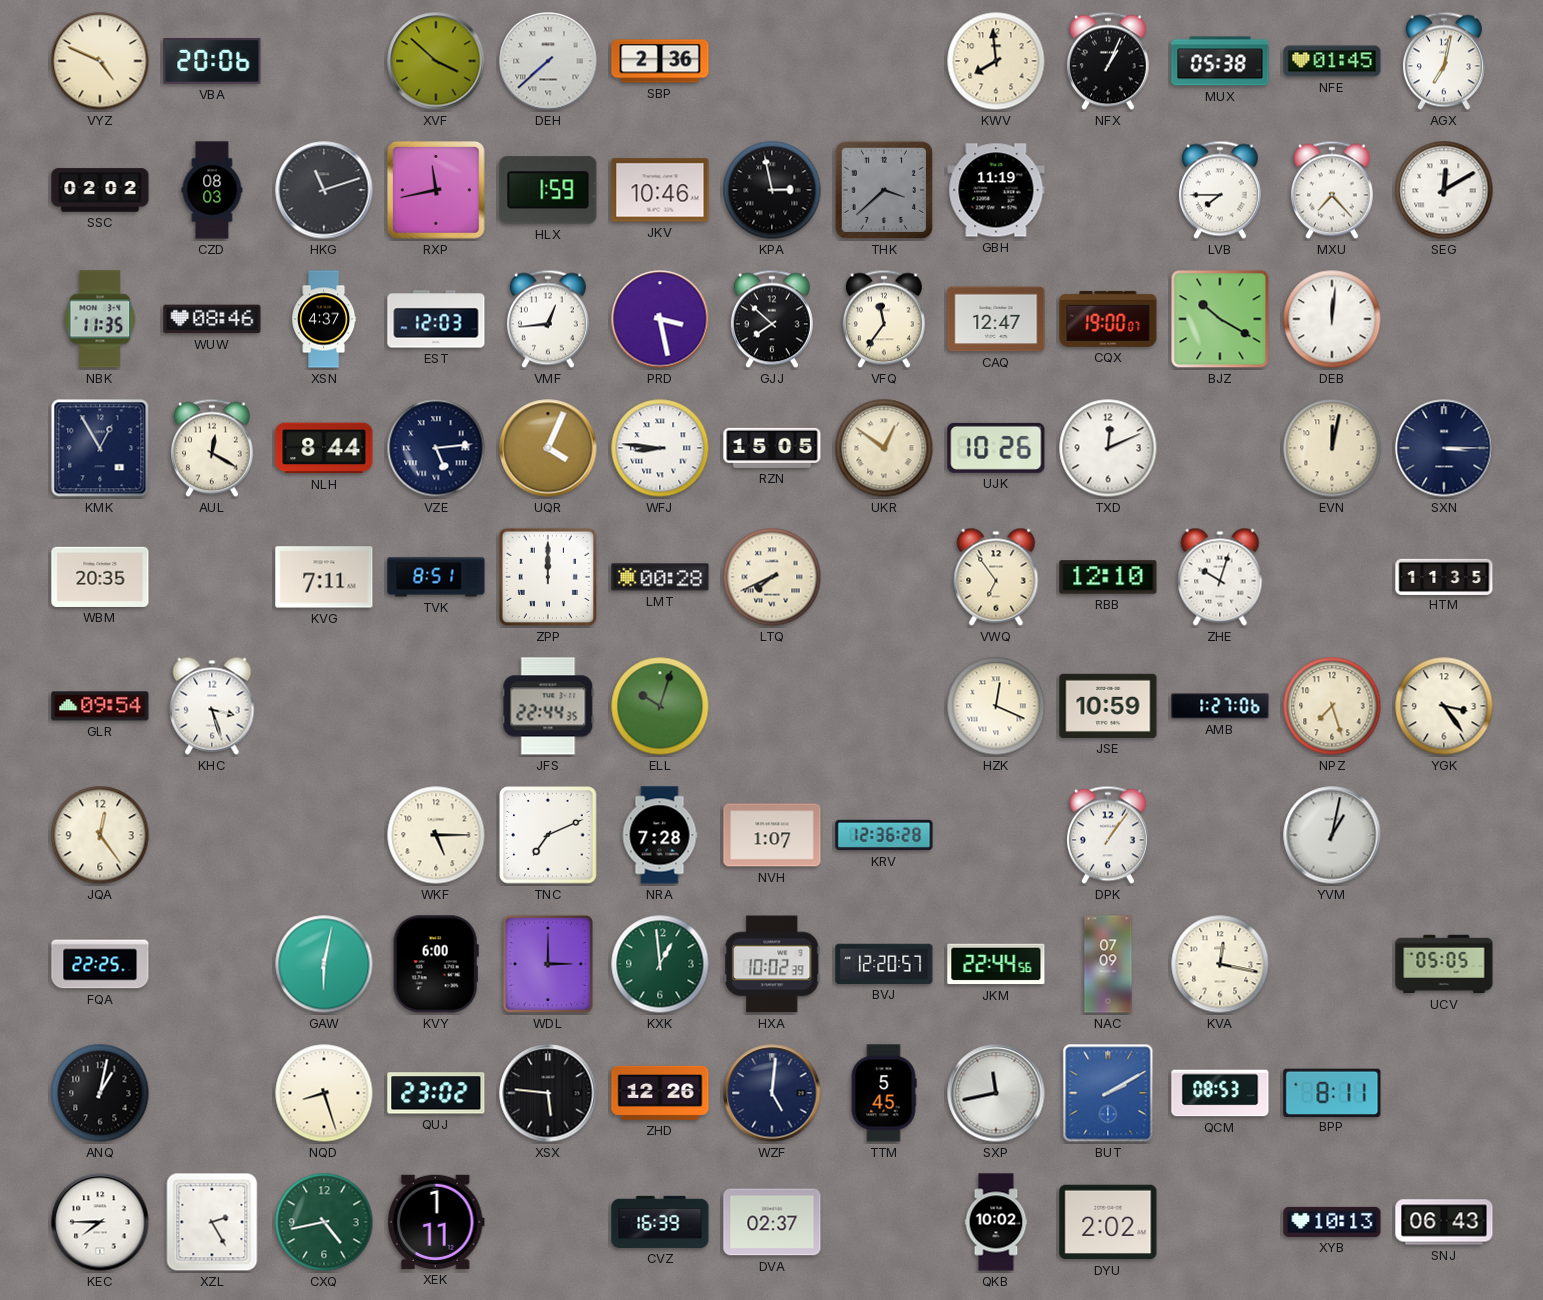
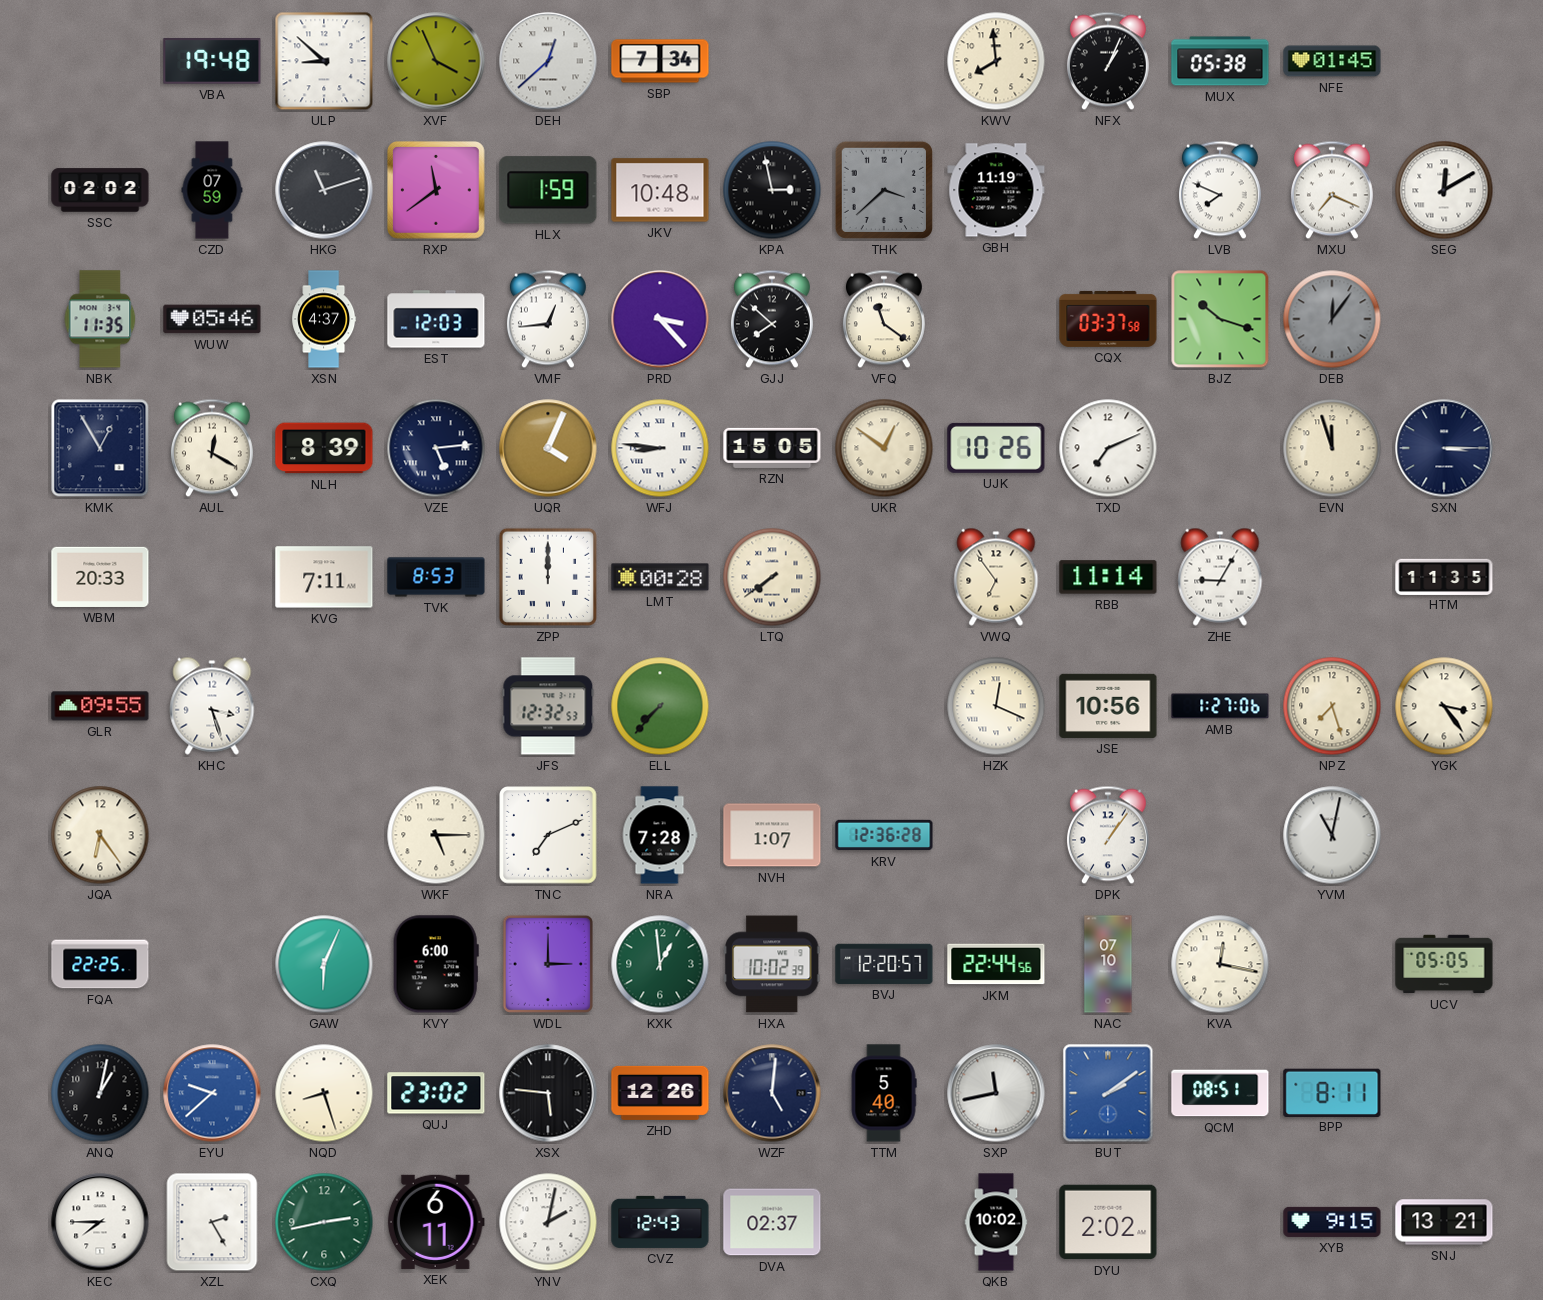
VYZ: 4:49 -> none
VBA: 20:06 -> 19:48
ULP: none -> 8:52
XVF: 3:52 -> 3:56
DEH: 7:38 -> 12:38
SBP: 2:36 -> 7:34
AGX: 7:02 -> none
CZD: 08:03 -> 07:59
RXP: 11:43 -> 11:39
JKV: 10:46 -> 10:48
LVB: 7:45 -> 7:49
MXU: 7:23 -> 7:19
WUW: 08:46 -> 05:46
PRD: 3:28 -> 3:23
VFQ: 11:36 -> 11:21
CAQ: 12:47 -> none
CQX: 19:00 -> 03:37
BJZ: 10:20 -> 10:18
DEB: 12:01 -> 12:06
DEB dial: white -> grey
NLH: 8:44 -> 8:39
TXD: 12:11 -> 7:11
EVN: 12:02 -> 11:57
WBM: 20:35 -> 20:33
TVK: 8:51 -> 8:53
LTQ: 7:41 -> 7:39
RBB: 12:10 -> 11:14
ZHE: 10:03 -> 9:05
GLR: 09:54 -> 09:55
JFS: 22:44 -> 12:32
ELL: 10:03 -> 7:37
JSE: 10:59 -> 10:56
JQA: 12:24 -> 6:24
YVM: 1:02 -> 11:02
GAW: 6:02 -> 6:04
NAC: 07:09 -> 07:10
EYU: none -> 9:38
TTM: 5:45 -> 5:40
BUT: 2:10 -> 2:09
QCM: 08:53 -> 08:51
CXQ: 4:43 -> 2:43
XEK: 1:11 -> 6:11
YNV: none -> 2:02
CVZ: 16:39 -> 12:43
XYB: 10:13 -> 9:15
SNJ: 06:43 -> 13:21
